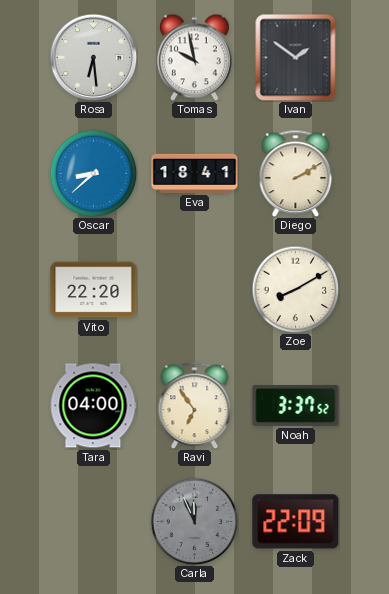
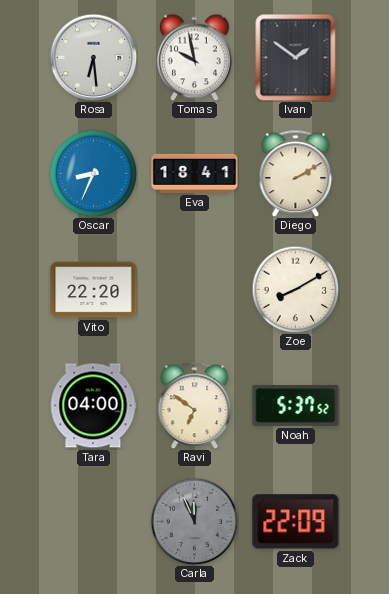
Oscar: 8:38 -> 8:34
Ravi: 6:54 -> 6:51
Noah: 3:37 -> 5:37
